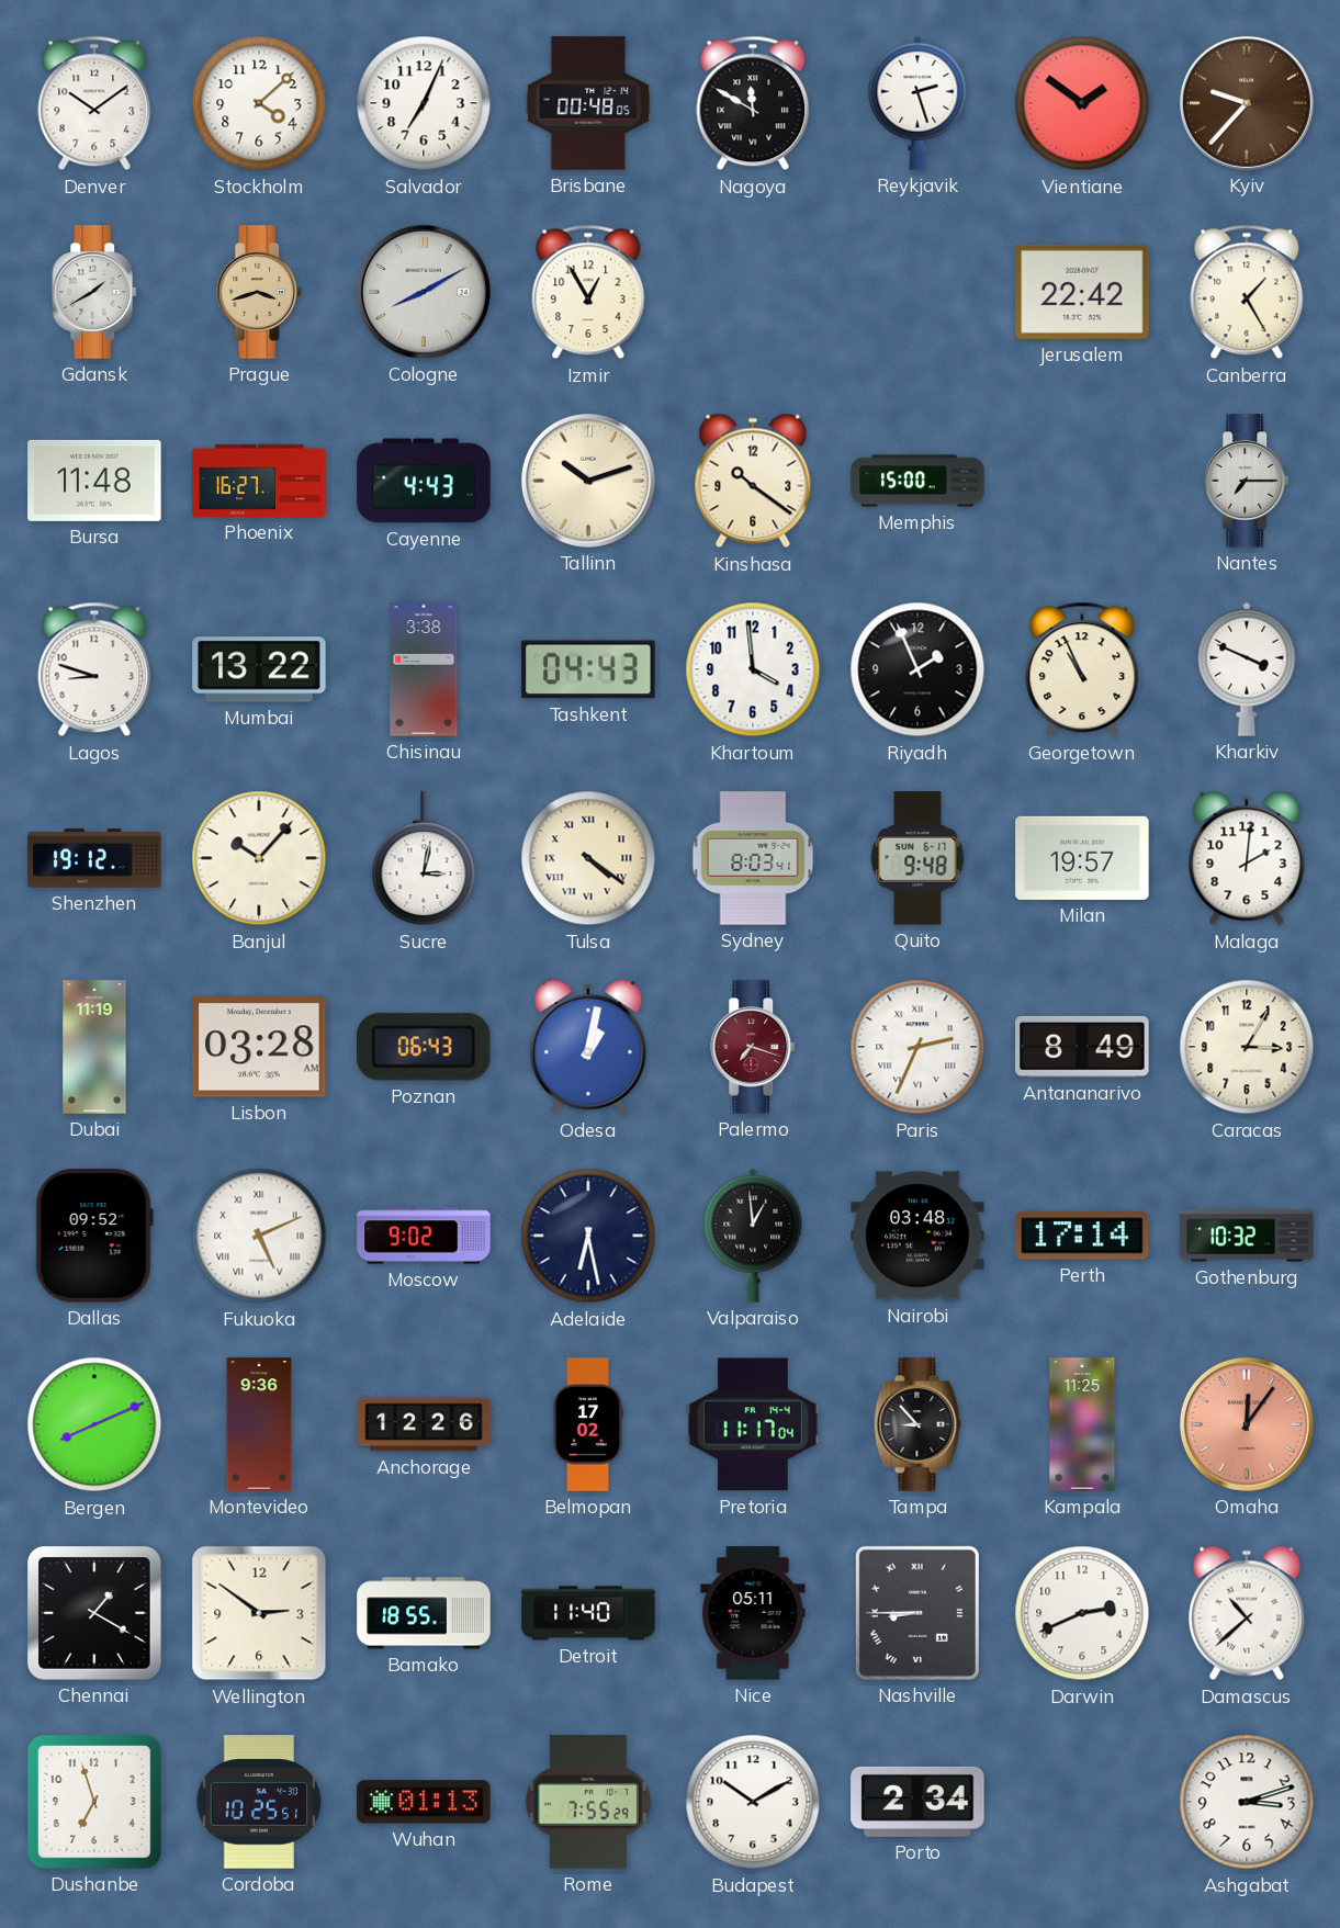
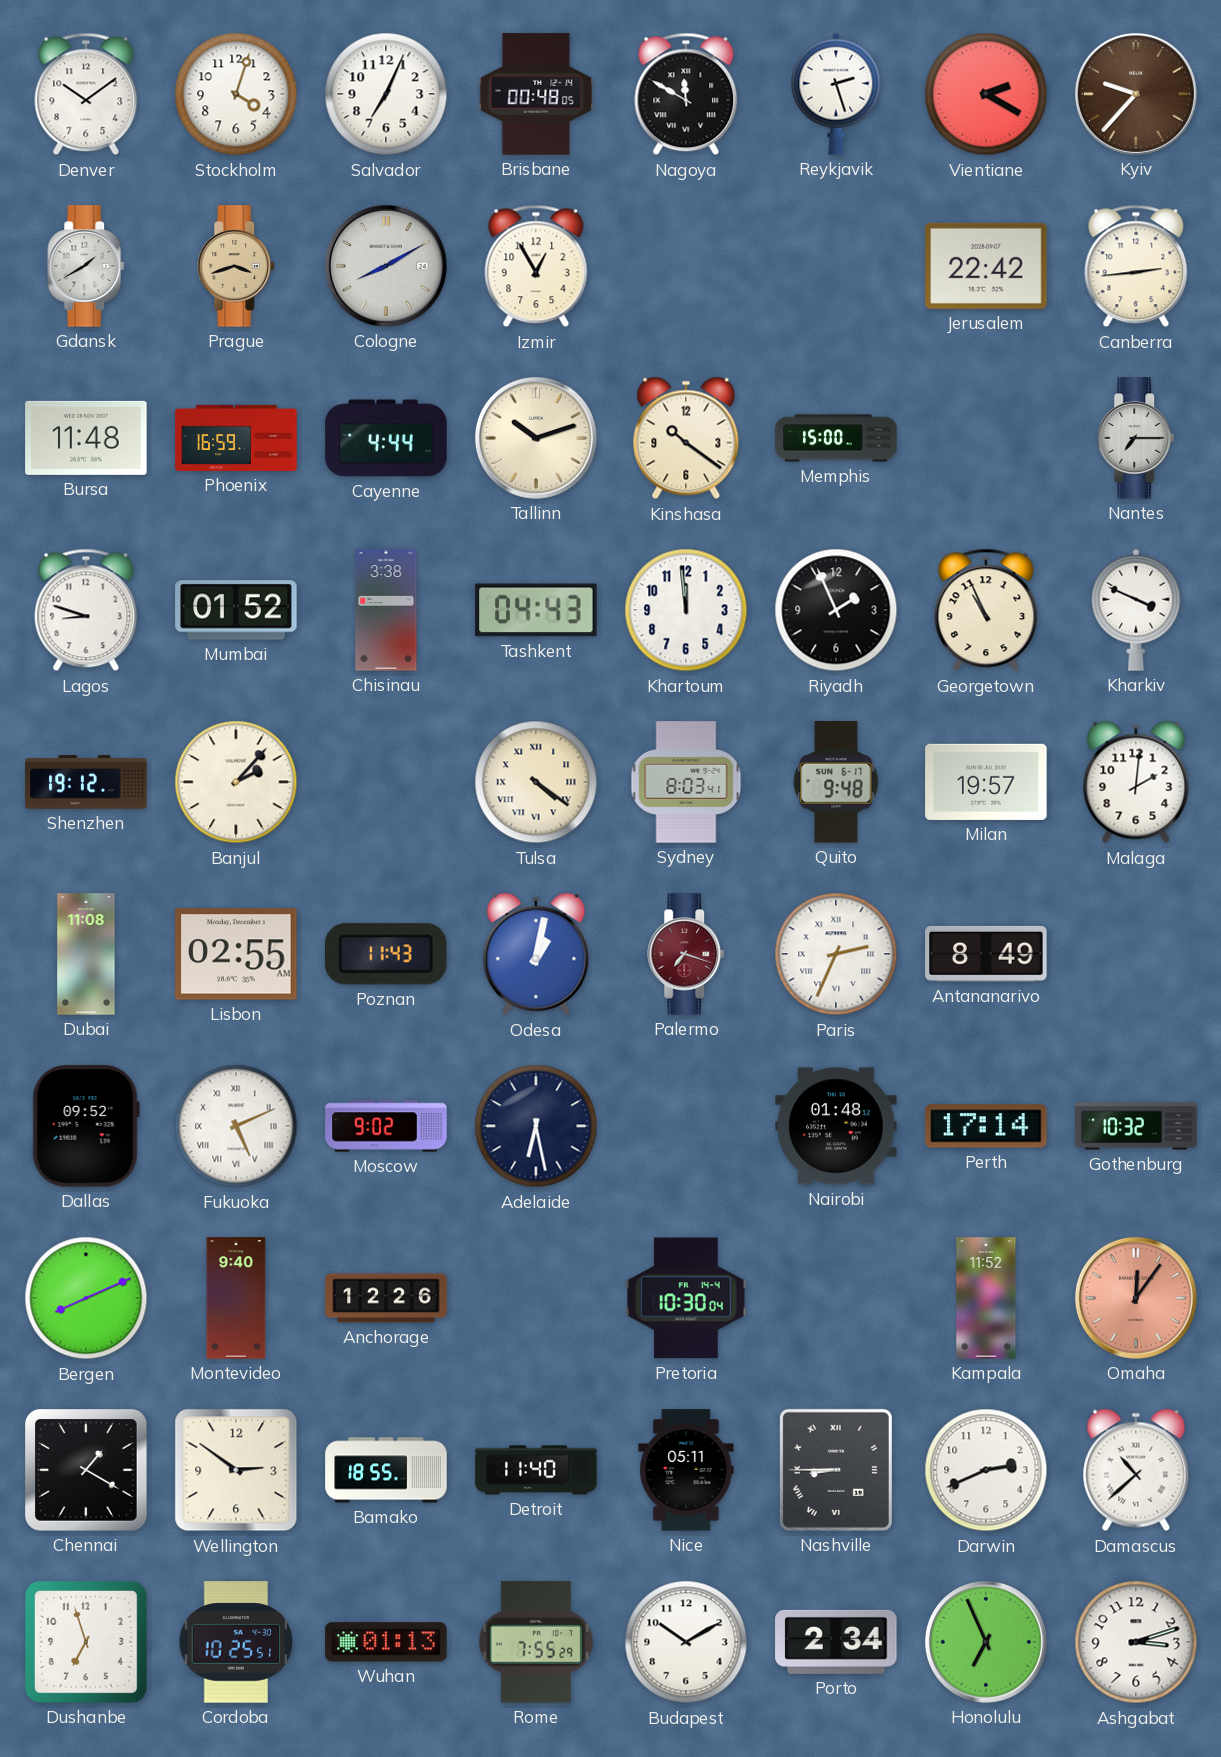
Stockholm: 4:08 -> 4:03
Vientiane: 1:51 -> 2:20
Canberra: 1:25 -> 2:44
Phoenix: 16:27 -> 16:59
Cayenne: 4:43 -> 4:44
Mumbai: 13:22 -> 01:52
Khartoum: 3:59 -> 11:59
Banjul: 10:07 -> 2:07
Sucre: 3:02 -> none
Dubai: 11:19 -> 11:08
Lisbon: 03:28 -> 02:55
Poznan: 06:43 -> 11:43
Caracas: 3:05 -> none
Valparaiso: 12:59 -> none
Nairobi: 03:48 -> 01:48
Montevideo: 9:36 -> 9:40
Belmopan: 17:02 -> none
Pretoria: 11:17 -> 10:30
Tampa: 8:53 -> none
Kampala: 11:25 -> 11:52
Honolulu: none -> 6:56
